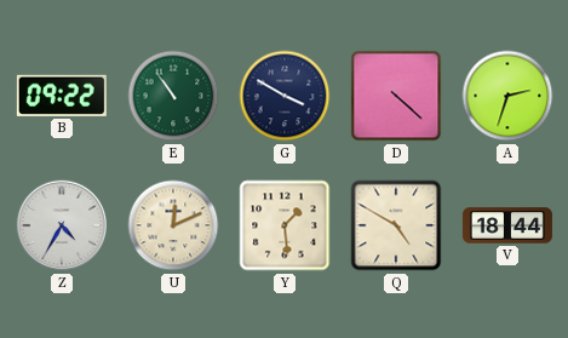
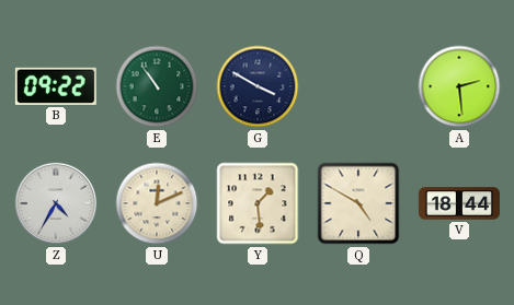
D: 4:22 -> none
A: 2:33 -> 2:29
